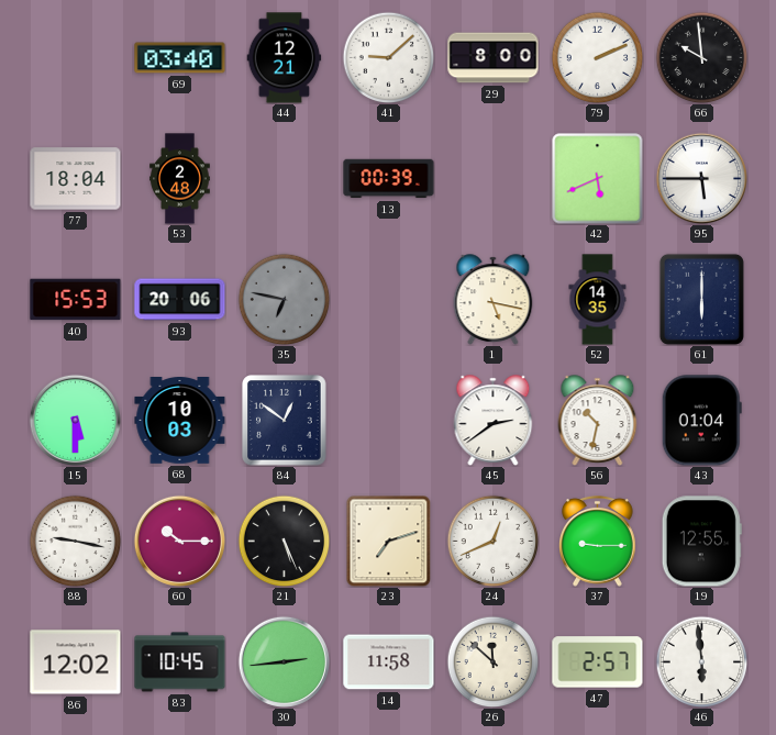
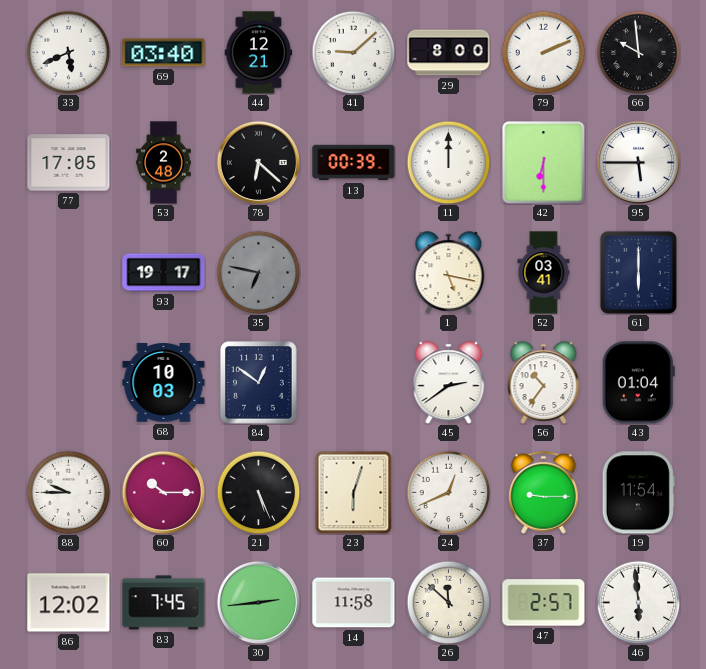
33: none -> 5:41
77: 18:04 -> 17:05
78: none -> 6:22
11: none -> 12:00
42: 5:41 -> 6:30
40: 15:53 -> none
93: 20:06 -> 19:17
52: 14:35 -> 03:41
15: 5:30 -> none
56: 10:32 -> 10:36
88: 9:17 -> 9:45
23: 7:12 -> 6:03
19: 12:55 -> 11:54
83: 10:45 -> 7:45
